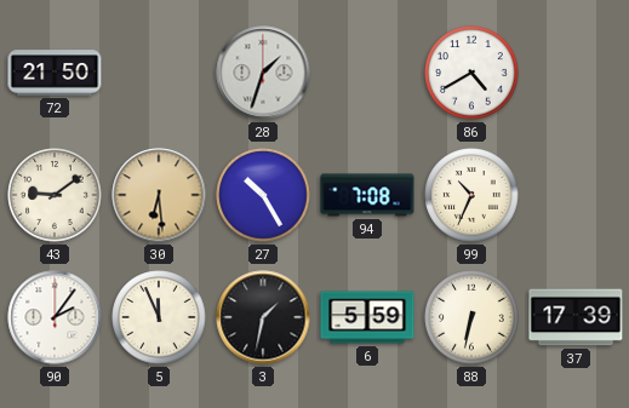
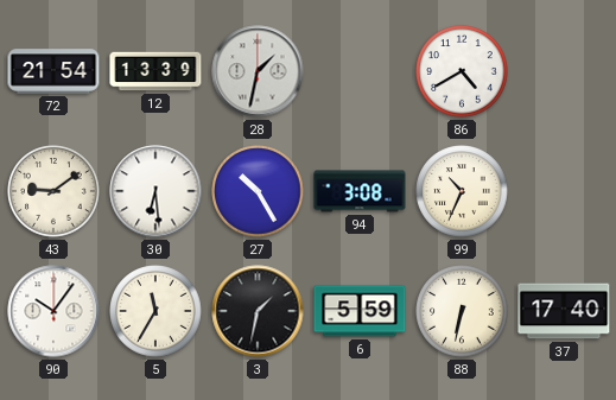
72: 21:50 -> 21:54
12: none -> 13:39
28: 1:33 -> 1:32
30 dial: champagne -> white
94: 7:08 -> 3:08
90: 2:06 -> 10:06
5: 11:56 -> 11:35
37: 17:39 -> 17:40
